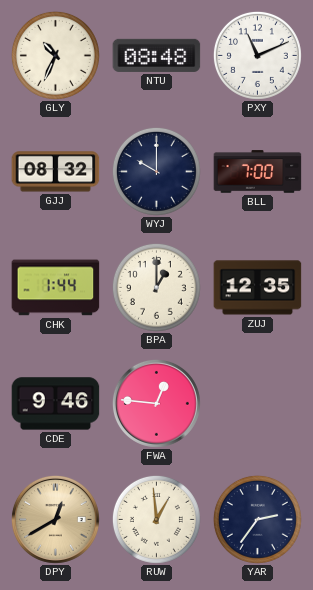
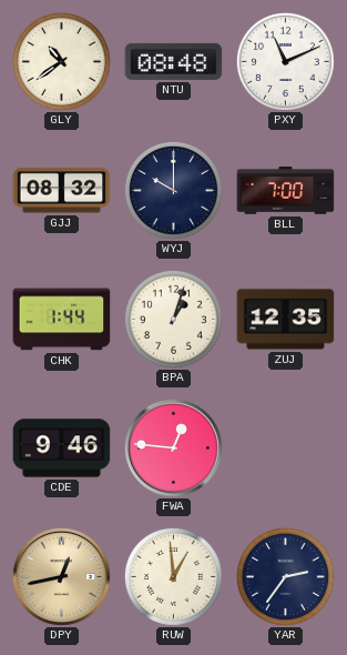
GLY: 10:34 -> 10:39
BPA: 1:00 -> 1:03
DPY: 12:40 -> 12:43
